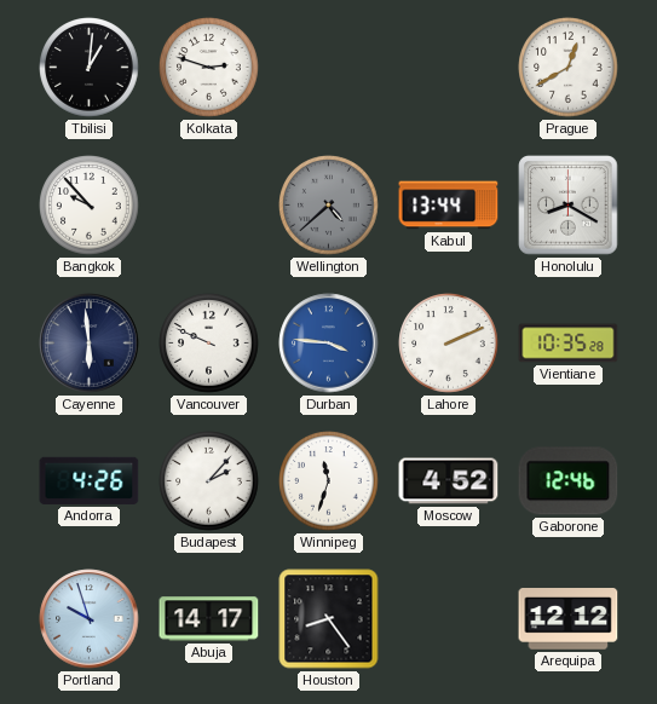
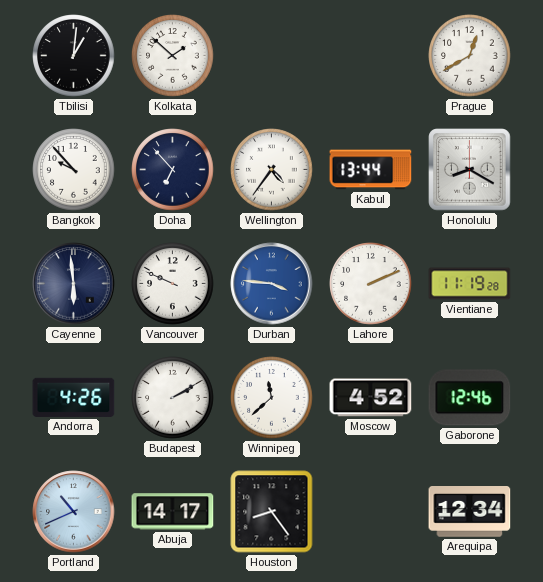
Kolkata: 2:48 -> 1:52
Doha: none -> 6:53
Wellington: 4:38 -> 4:36
Wellington dial: grey -> white
Vientiane: 10:35 -> 11:19
Budapest: 2:07 -> 2:10
Winnipeg: 11:33 -> 11:38
Portland: 9:57 -> 10:41
Arequipa: 12:12 -> 12:34
